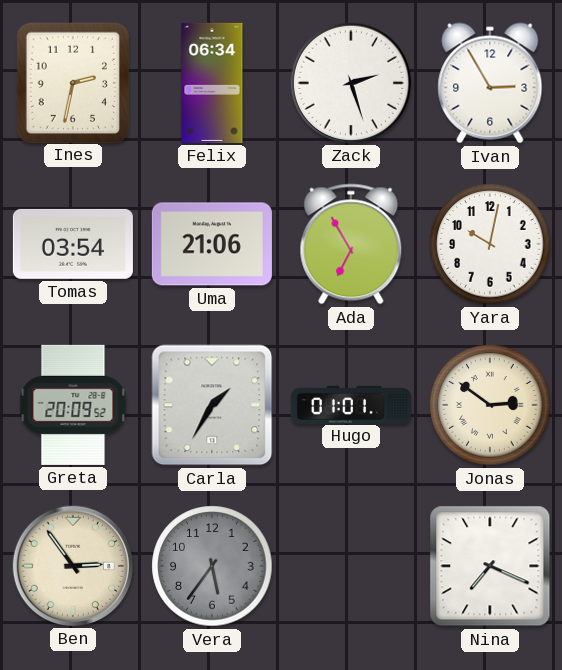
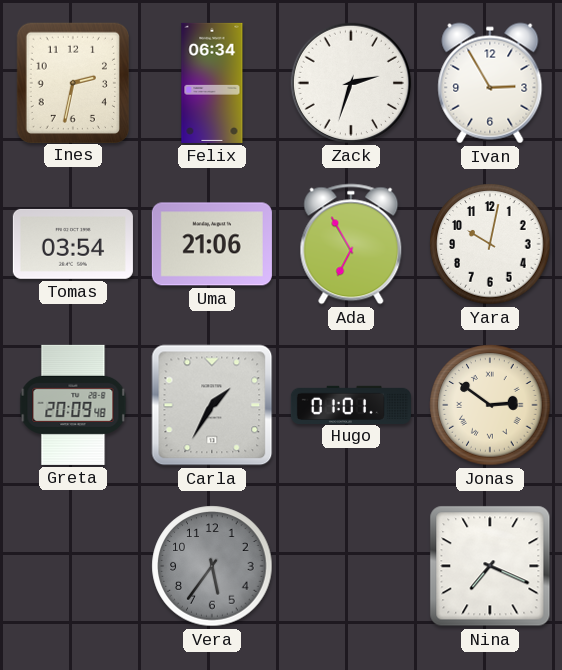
Zack: 2:27 -> 2:33
Greta: 20:09:52 -> 20:09:48
Ben: 2:54 -> none
